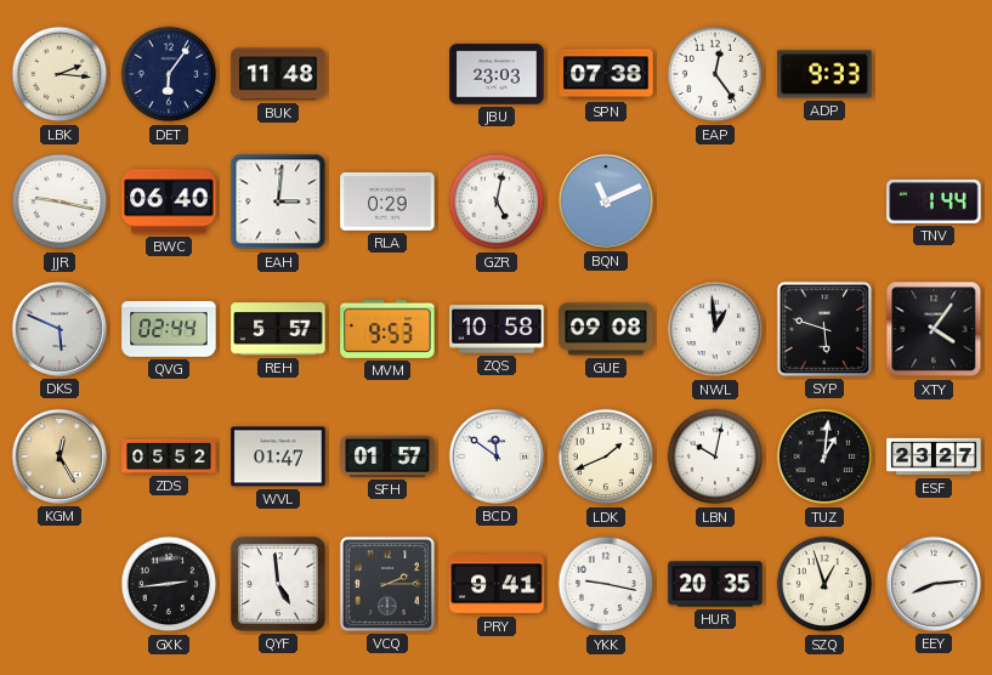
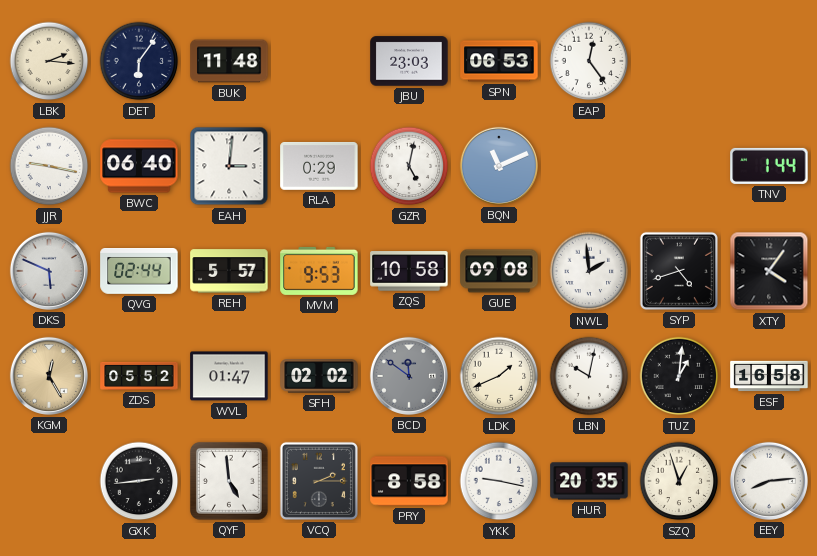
SPN: 07:38 -> 06:53
ADP: 9:33 -> none
NWL: 12:59 -> 1:59
SYP: 5:48 -> 4:42
SFH: 01:57 -> 02:02
BCD dial: white -> grey
ESF: 23:27 -> 16:58
PRY: 9:41 -> 8:58
